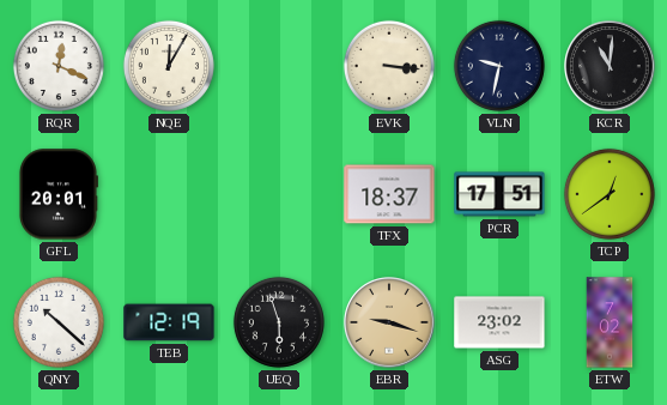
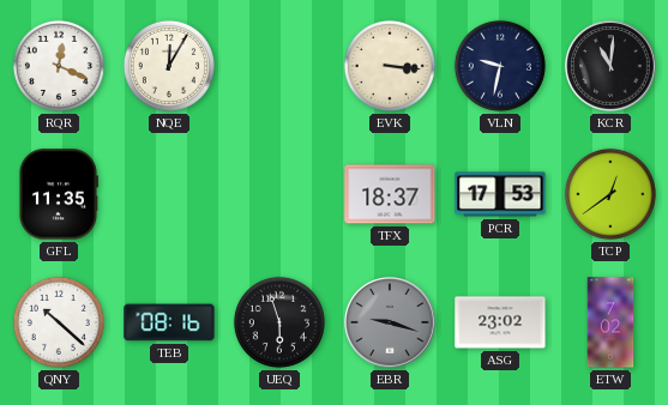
GFL: 20:01 -> 11:35
PCR: 17:51 -> 17:53
TEB: 12:19 -> 08:16
EBR dial: champagne -> grey
